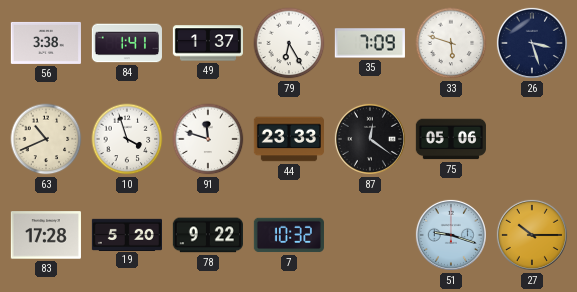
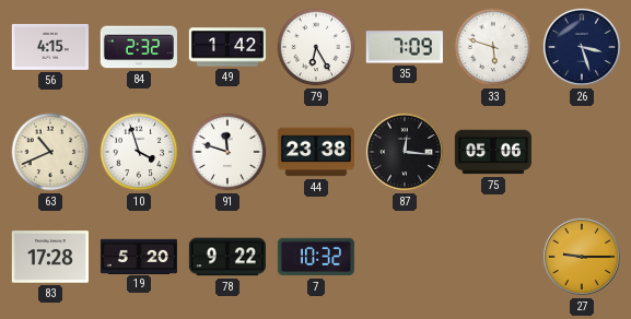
56: 3:38 -> 4:15
84: 1:41 -> 2:32
49: 1:37 -> 1:42
44: 23:33 -> 23:38
87: 12:21 -> 12:16
51: 9:18 -> none
27: 10:15 -> 9:15
